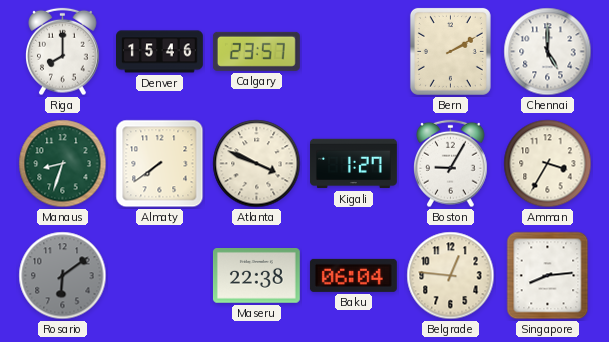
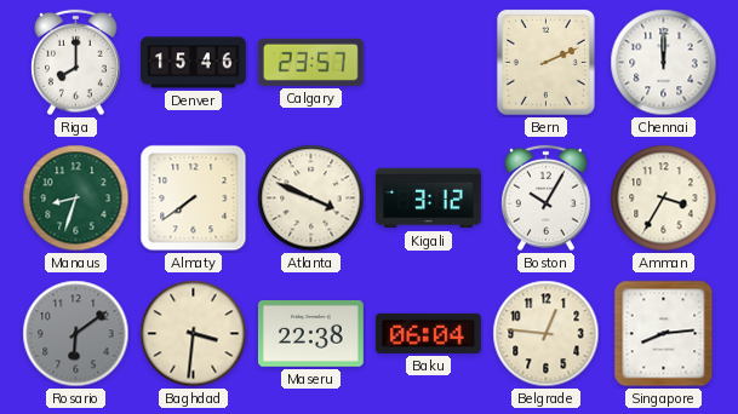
Bern: 2:10 -> 2:11
Chennai: 5:00 -> 12:00
Kigali: 1:27 -> 3:12
Boston: 9:05 -> 10:05
Baghdad: none -> 3:31
